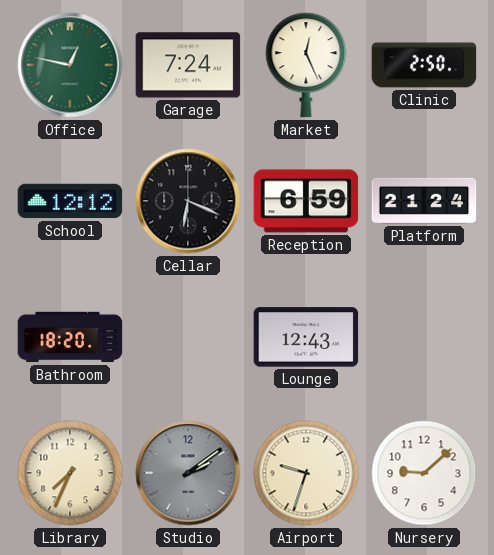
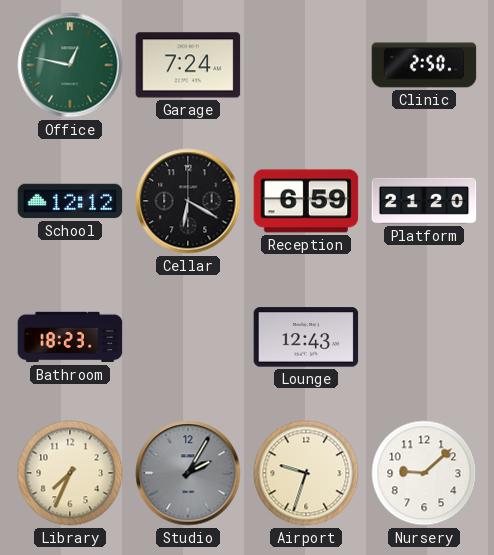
Market: 12:26 -> none
Cellar: 6:19 -> 6:20
Platform: 21:24 -> 21:20
Bathroom: 18:20 -> 18:23
Studio: 2:09 -> 2:05
